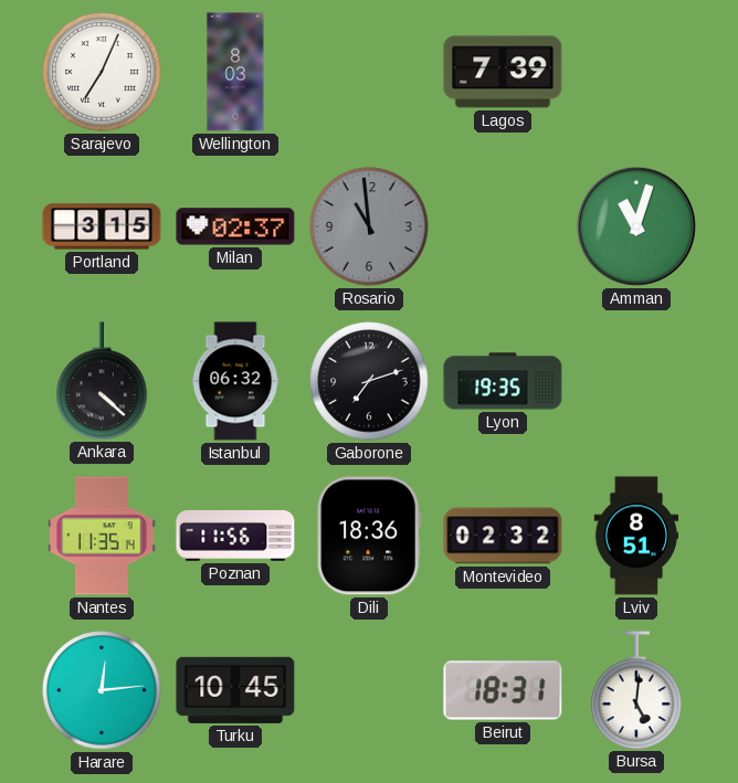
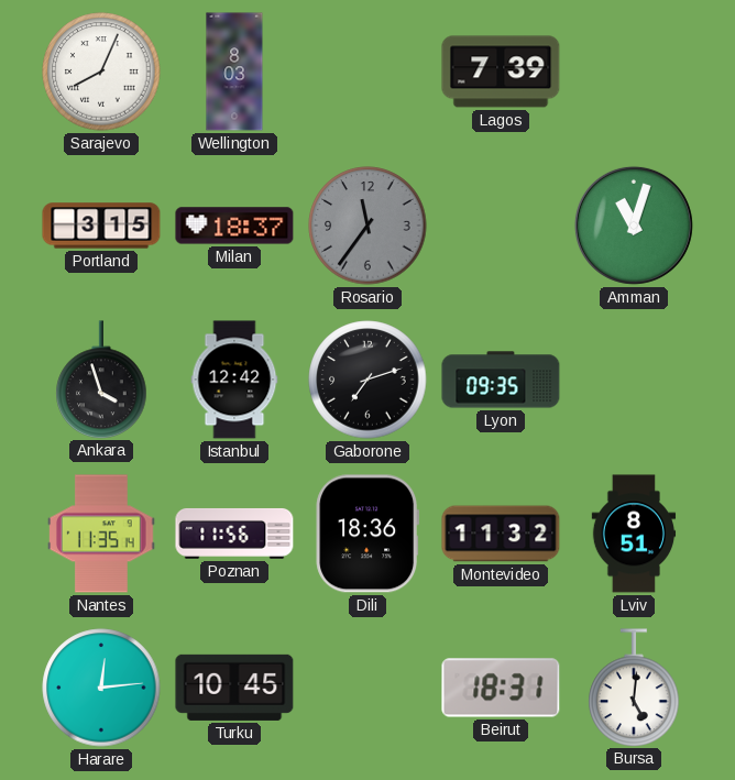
Sarajevo: 7:04 -> 8:04
Milan: 02:37 -> 18:37
Rosario: 10:59 -> 11:36
Ankara: 4:22 -> 3:57
Istanbul: 06:32 -> 12:42
Lyon: 19:35 -> 09:35
Montevideo: 02:32 -> 11:32
